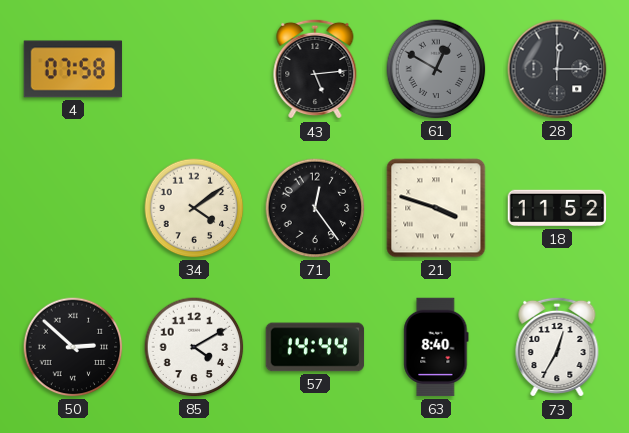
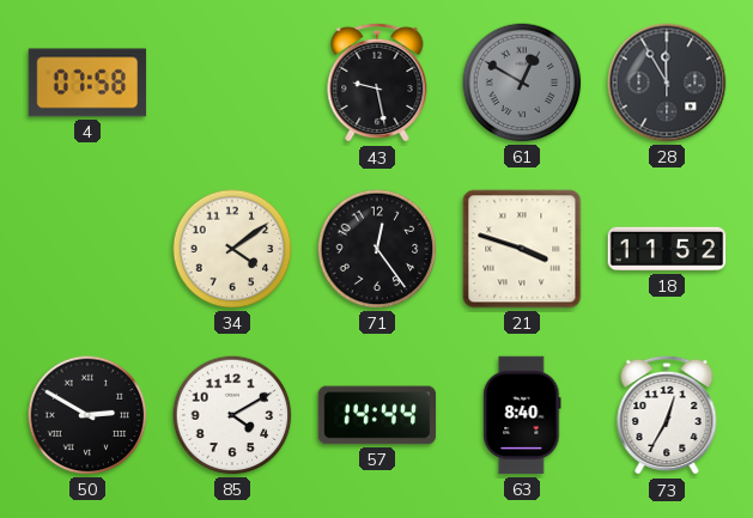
43: 5:14 -> 9:28
28: 12:15 -> 11:55
50: 2:52 -> 2:50
